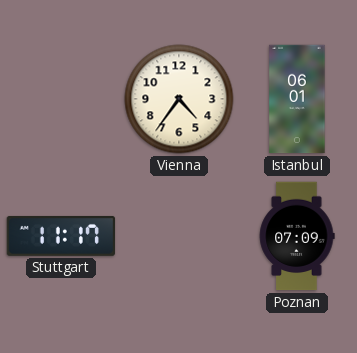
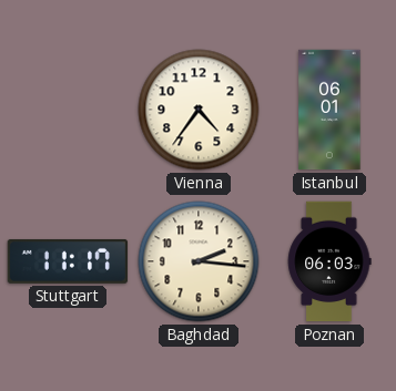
Baghdad: none -> 2:16
Poznan: 07:09 -> 06:03
